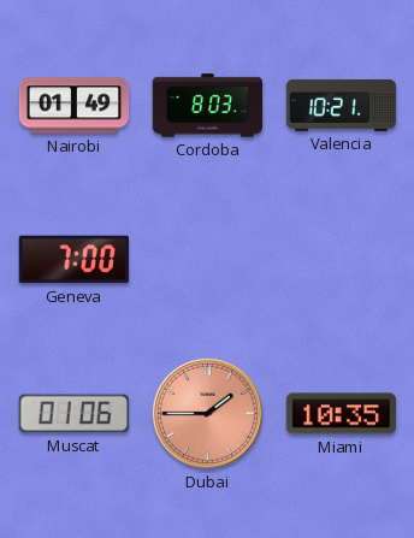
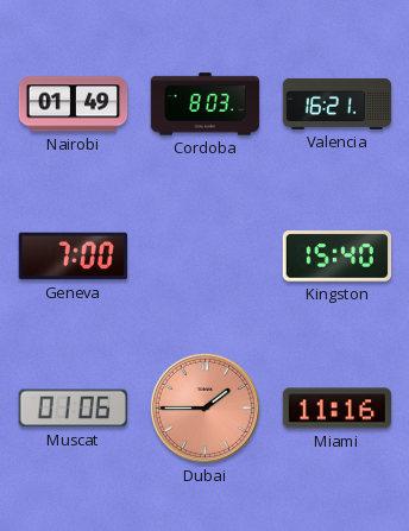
Valencia: 10:21 -> 16:21
Kingston: none -> 15:40
Miami: 10:35 -> 11:16
